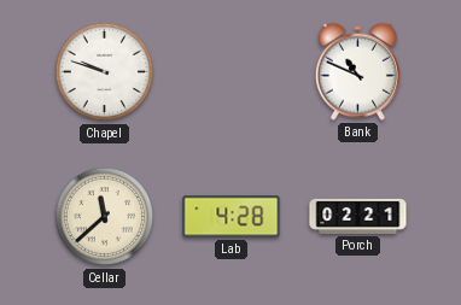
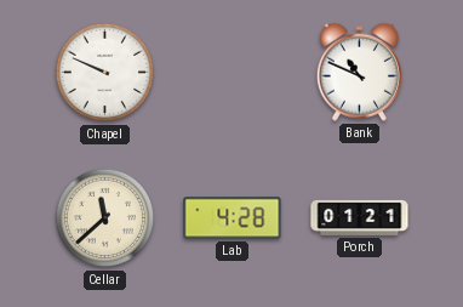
Chapel: 9:48 -> 9:49
Porch: 02:21 -> 01:21
